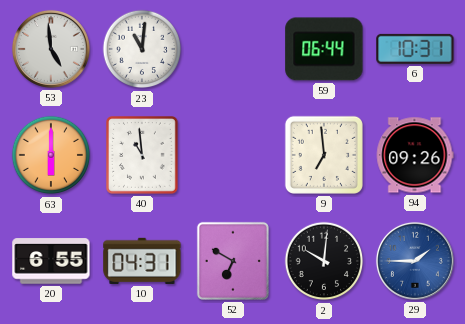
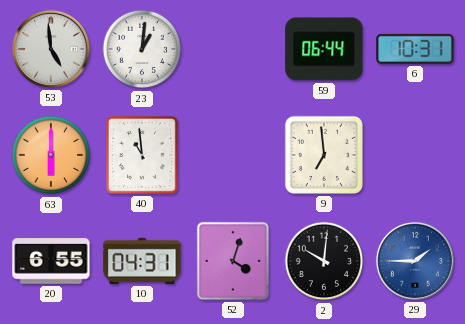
23: 11:01 -> 1:01
94: 09:26 -> none
52: 6:50 -> 4:03
